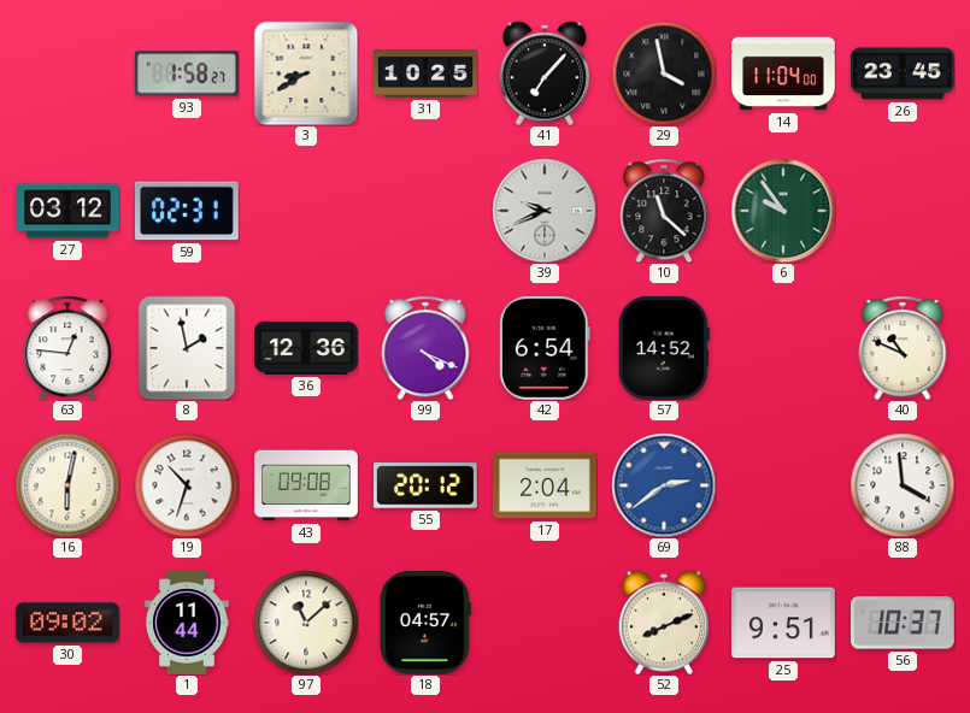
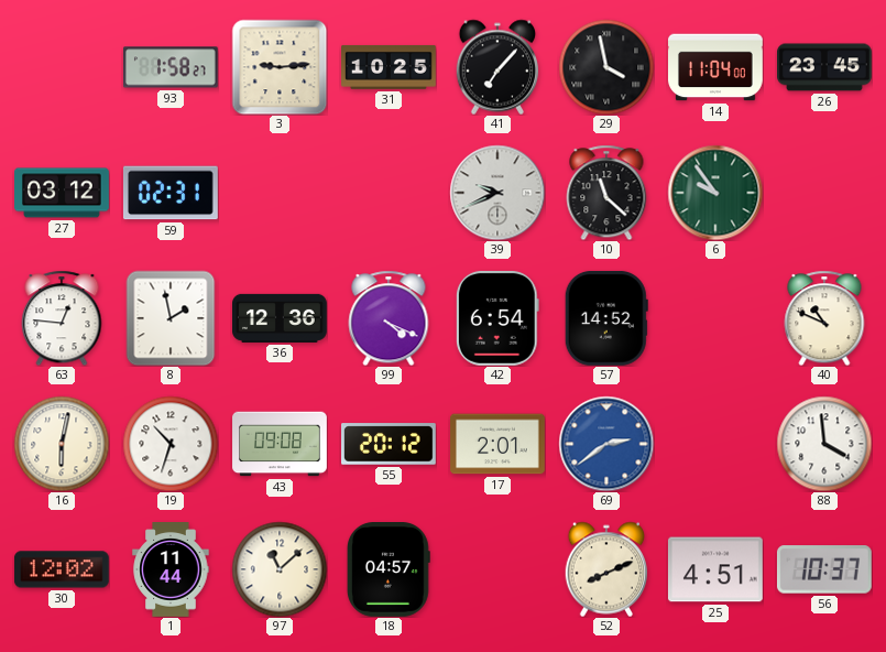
3: 8:40 -> 9:14
17: 2:04 -> 2:01
30: 09:02 -> 12:02
25: 9:51 -> 4:51
